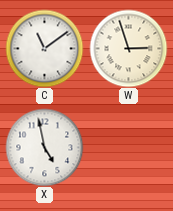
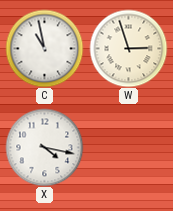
C: 11:09 -> 10:58
X: 4:58 -> 4:17
